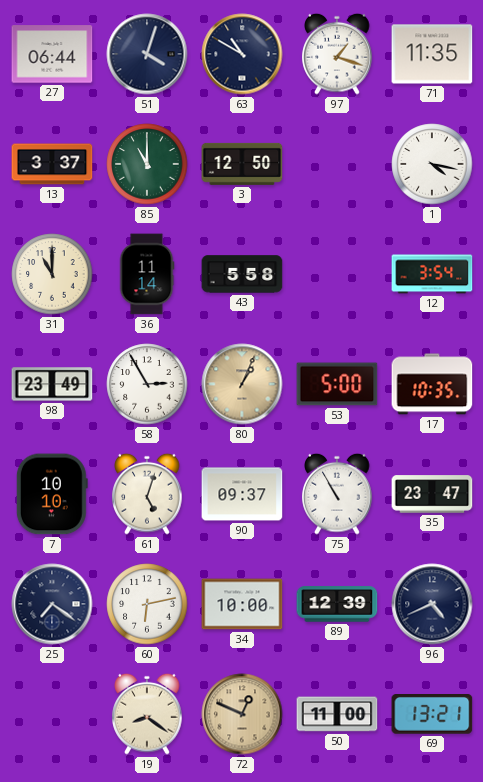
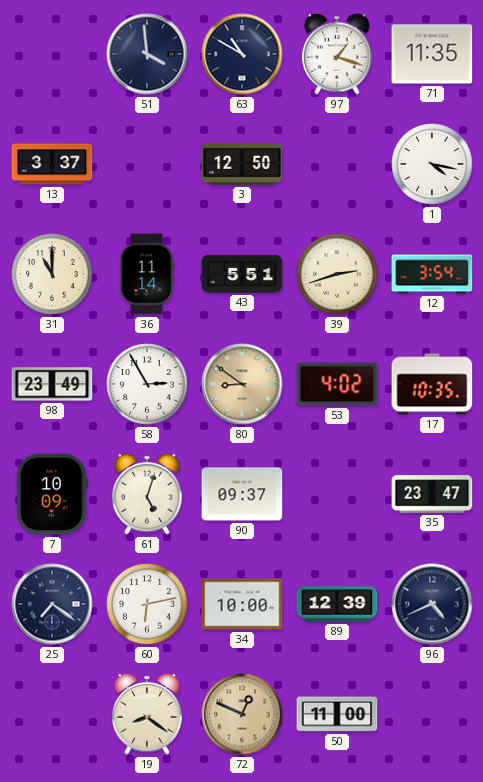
27: 06:44 -> none
51: 4:03 -> 3:59
85: 11:00 -> none
43: 5:58 -> 5:51
39: none -> 2:42
80: 1:04 -> 8:51
53: 5:00 -> 4:02
7: 10:10 -> 10:09
75: 10:55 -> none
69: 13:21 -> none
